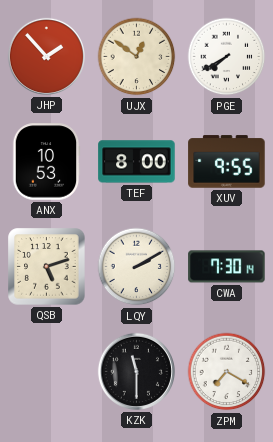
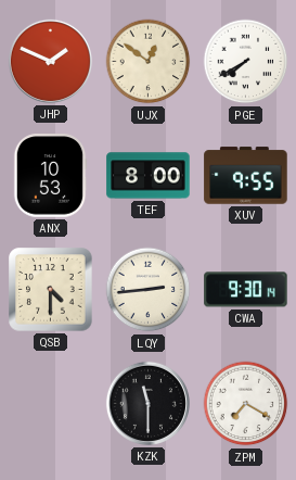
JHP: 1:53 -> 1:49
QSB: 5:12 -> 4:30
LQY: 2:10 -> 2:44
CWA: 7:30 -> 9:30
